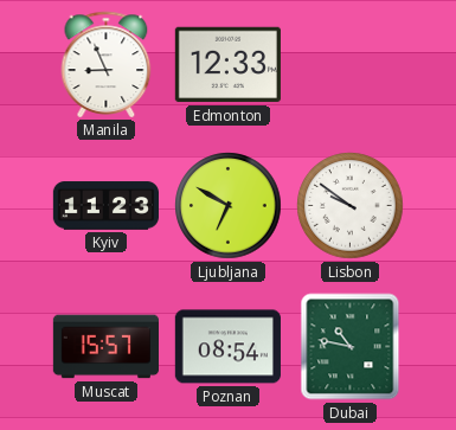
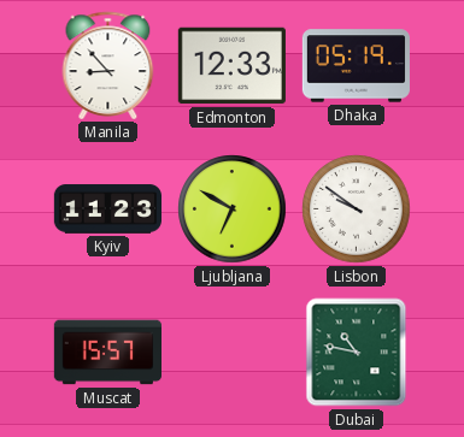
Manila: 8:56 -> 8:53
Dhaka: none -> 05:19
Poznan: 08:54 -> none
